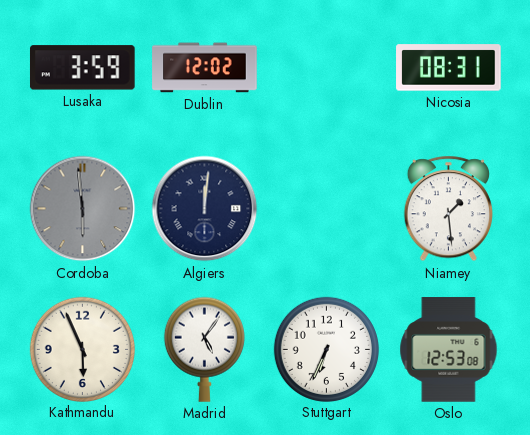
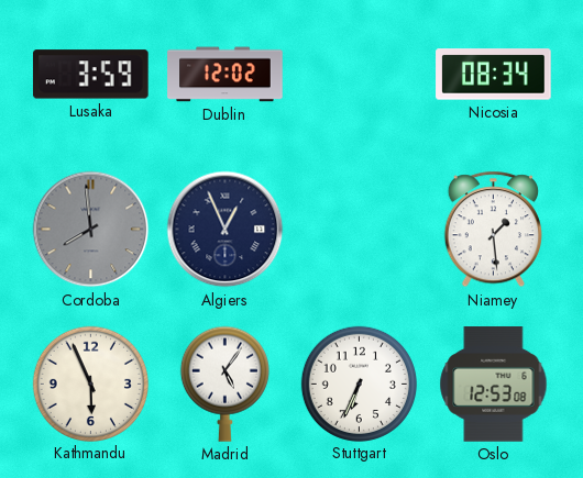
Nicosia: 08:31 -> 08:34
Cordoba: 5:59 -> 7:59
Algiers: 12:01 -> 12:56
